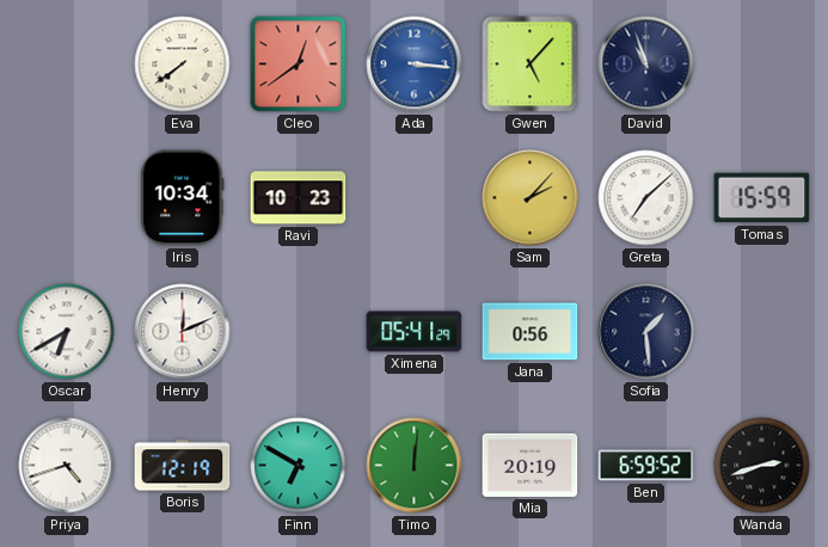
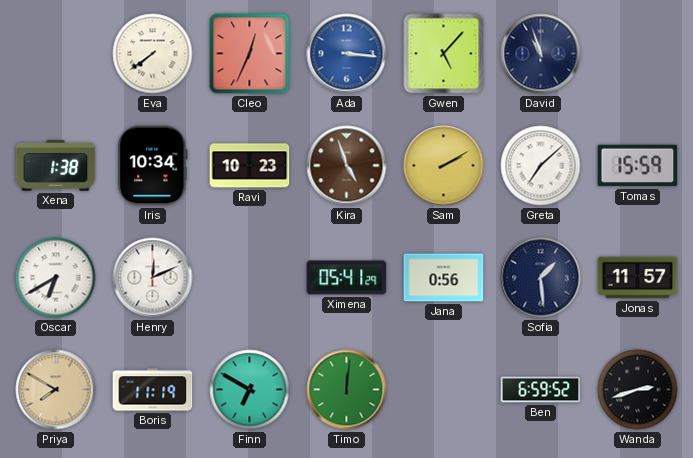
Cleo: 12:39 -> 12:34
Xena: none -> 1:38
Kira: none -> 4:57
Sam: 2:07 -> 2:10
Jonas: none -> 11:57
Priya: 4:42 -> 7:50
Priya dial: white -> champagne
Boris: 12:19 -> 11:19
Mia: 20:19 -> none
